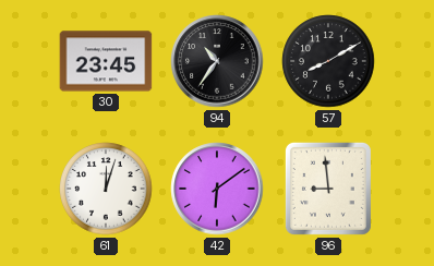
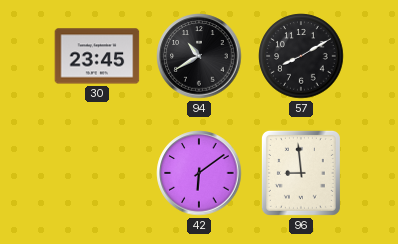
94: 10:36 -> 10:40
61: 12:03 -> none
